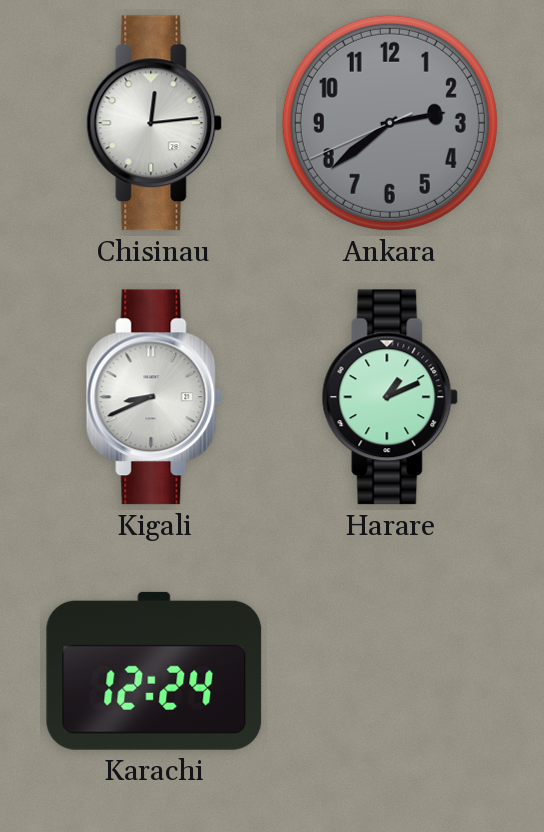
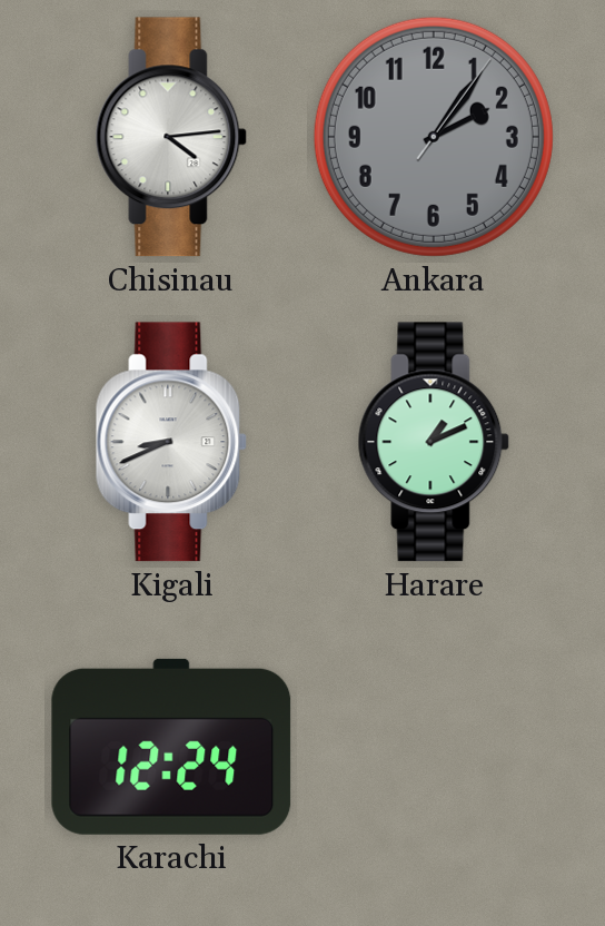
Chisinau: 12:14 -> 4:14
Ankara: 2:38 -> 2:06
